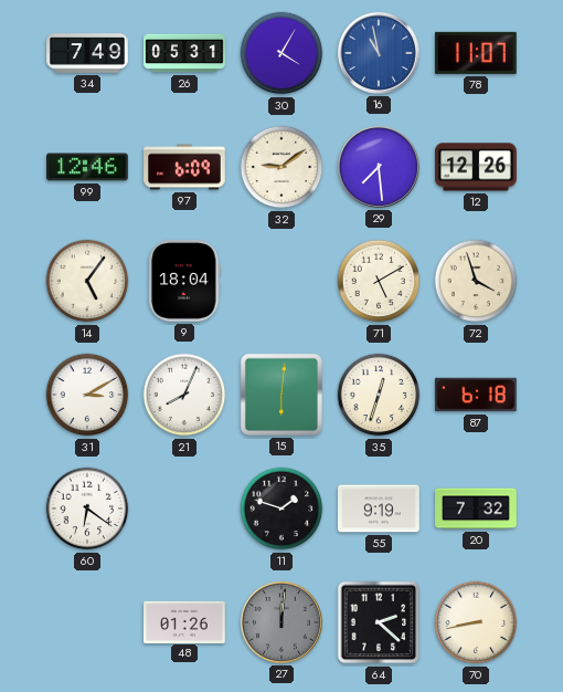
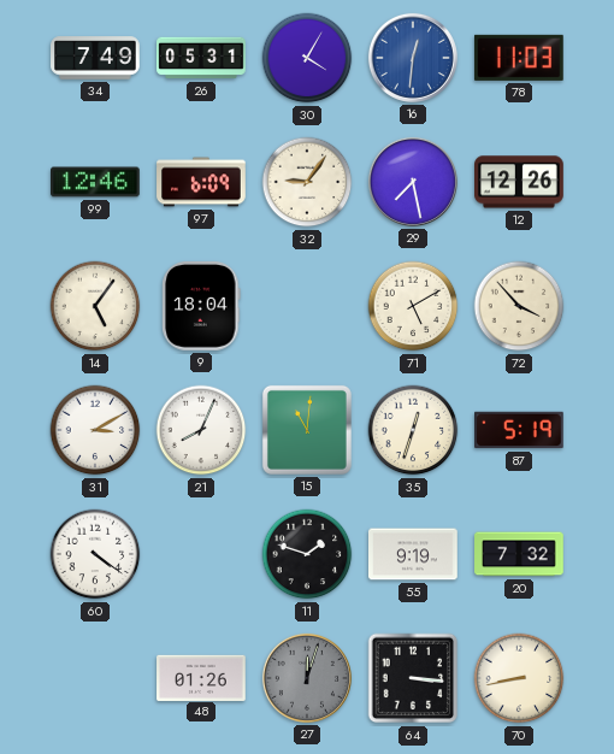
16: 10:58 -> 12:31
78: 11:07 -> 11:03
32: 9:09 -> 9:06
29: 7:29 -> 7:28
72: 3:57 -> 3:53
15: 6:01 -> 11:01
87: 6:18 -> 5:19
60: 6:21 -> 4:21
27: 12:01 -> 12:03
64: 2:22 -> 3:16
